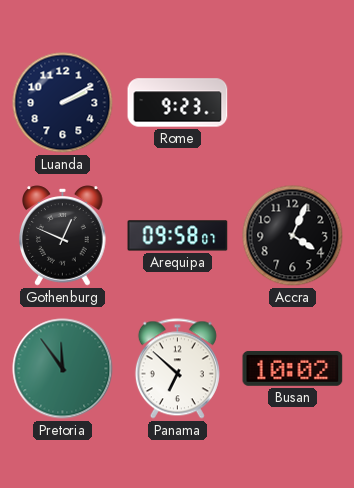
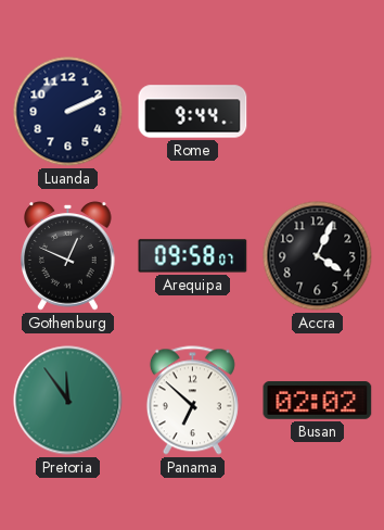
Luanda: 2:10 -> 2:11
Rome: 9:23 -> 9:44
Busan: 10:02 -> 02:02
